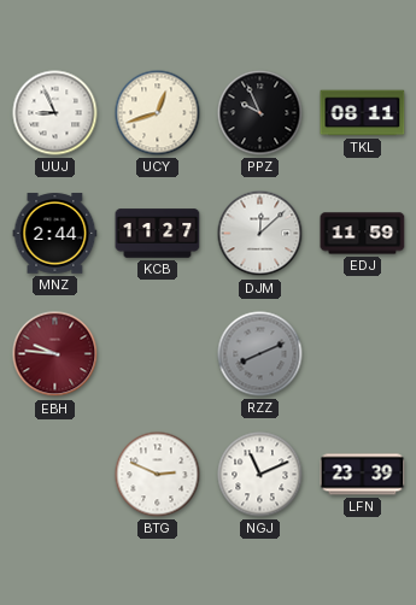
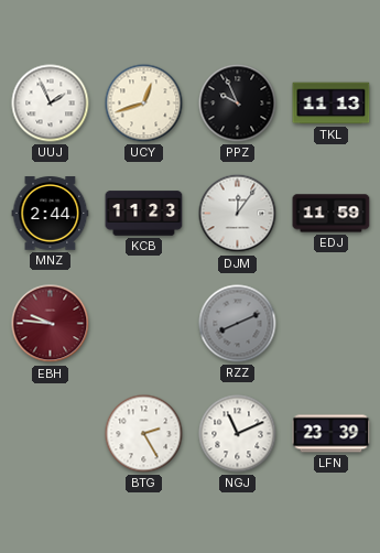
UUJ: 8:56 -> 1:56
TKL: 08:11 -> 11:13
KCB: 11:27 -> 11:23
DJM: 12:08 -> 12:06
BTG: 2:49 -> 2:25
